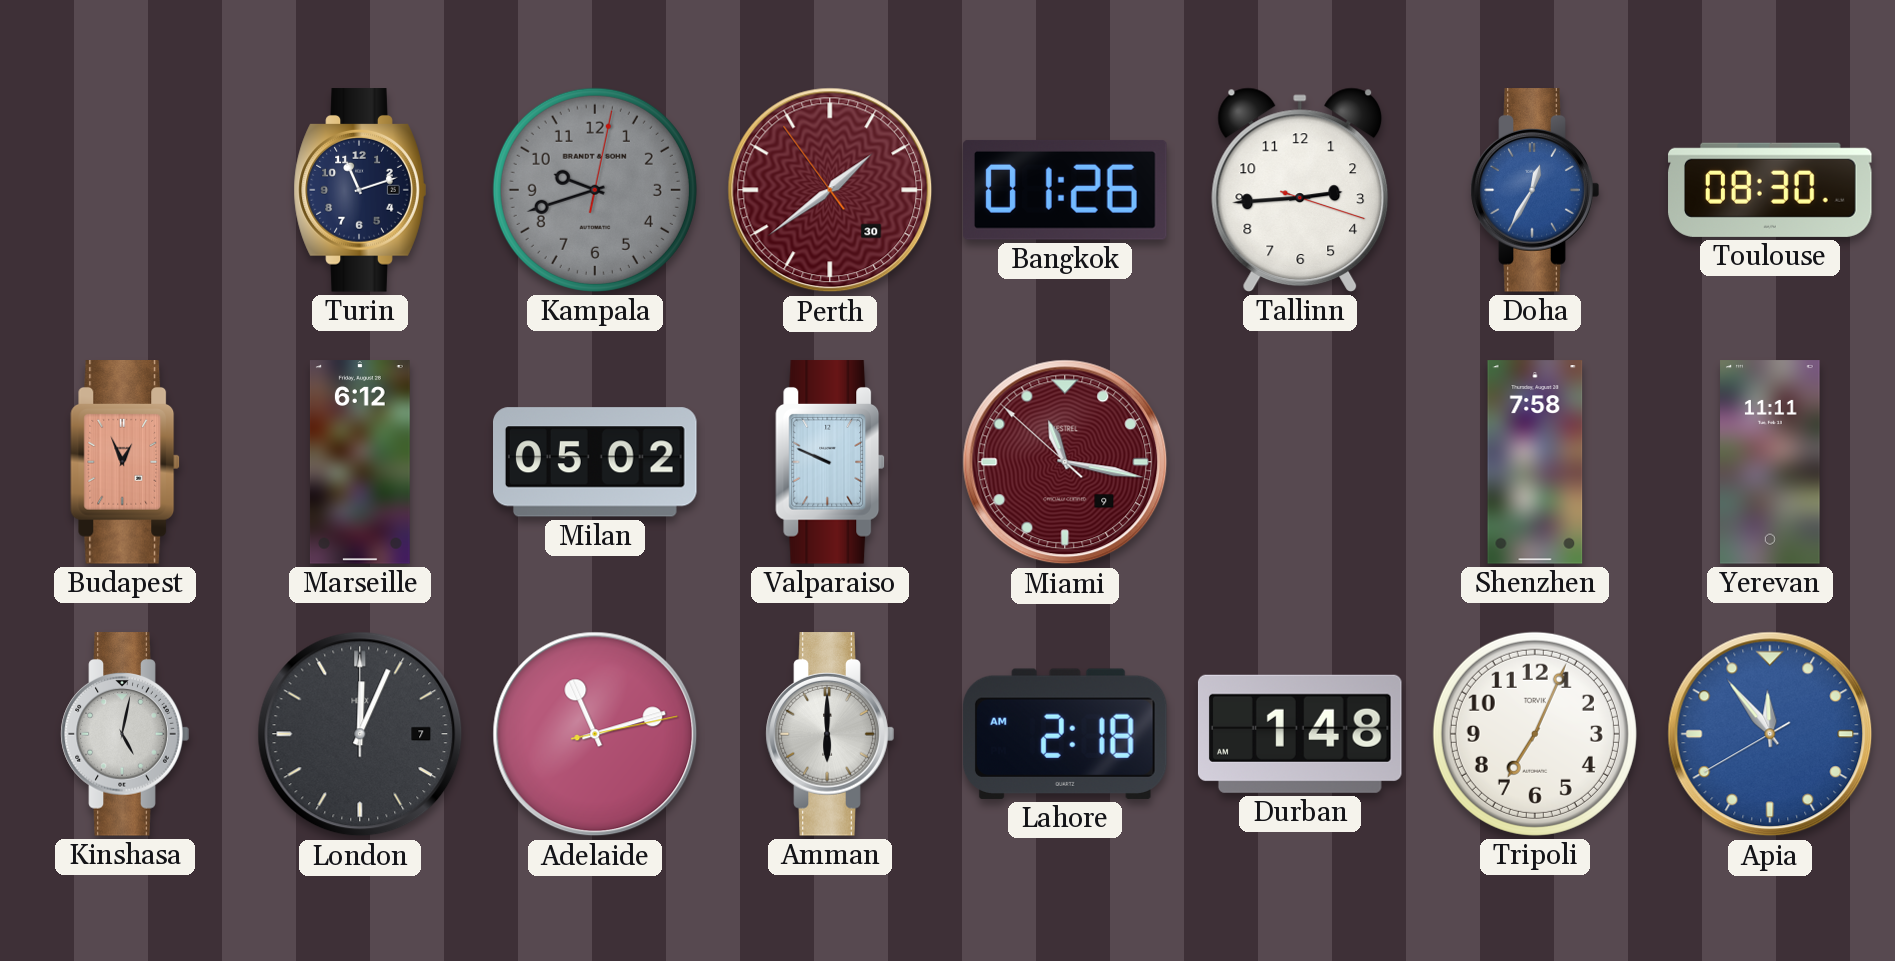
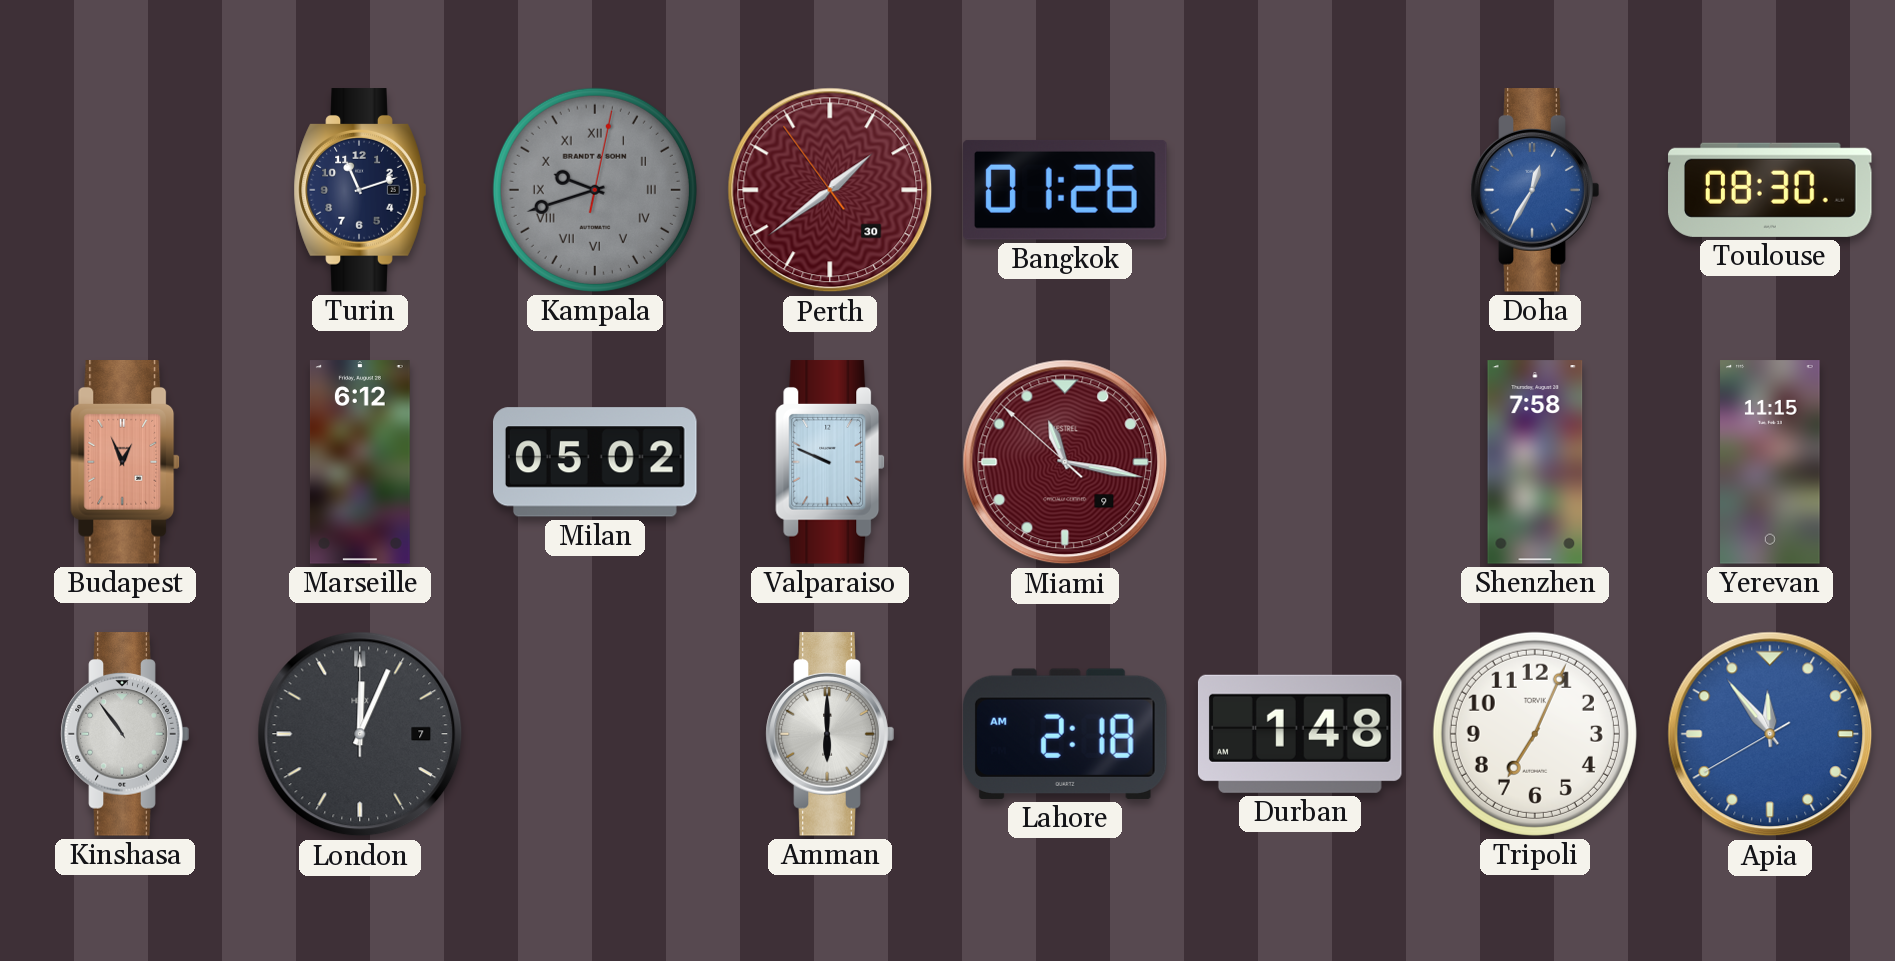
Kampala numerals: Arabic -> Roman
Tallinn: 2:44 -> none
Yerevan: 11:11 -> 11:15
Kinshasa: 5:02 -> 10:54
Adelaide: 11:12 -> none
